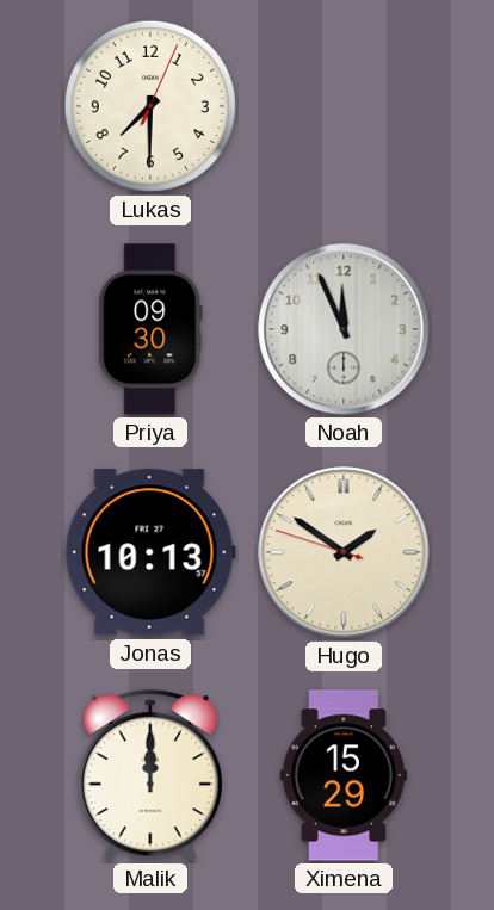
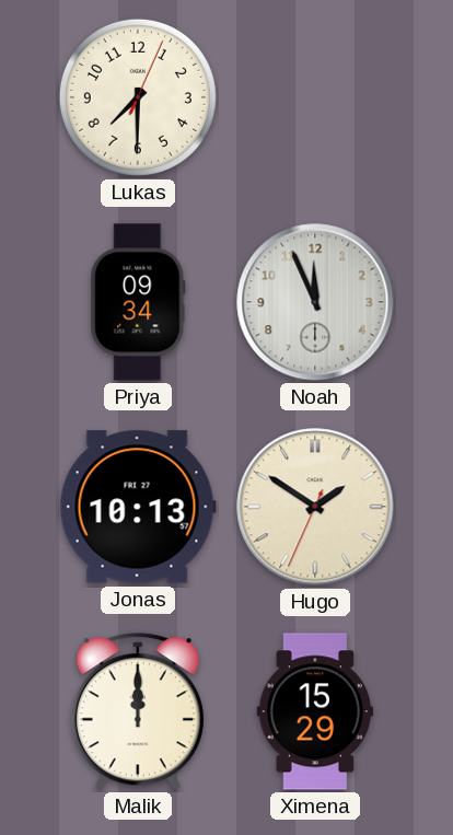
Priya: 09:30 -> 09:34
Hugo: 1:50:48 -> 1:50:34
